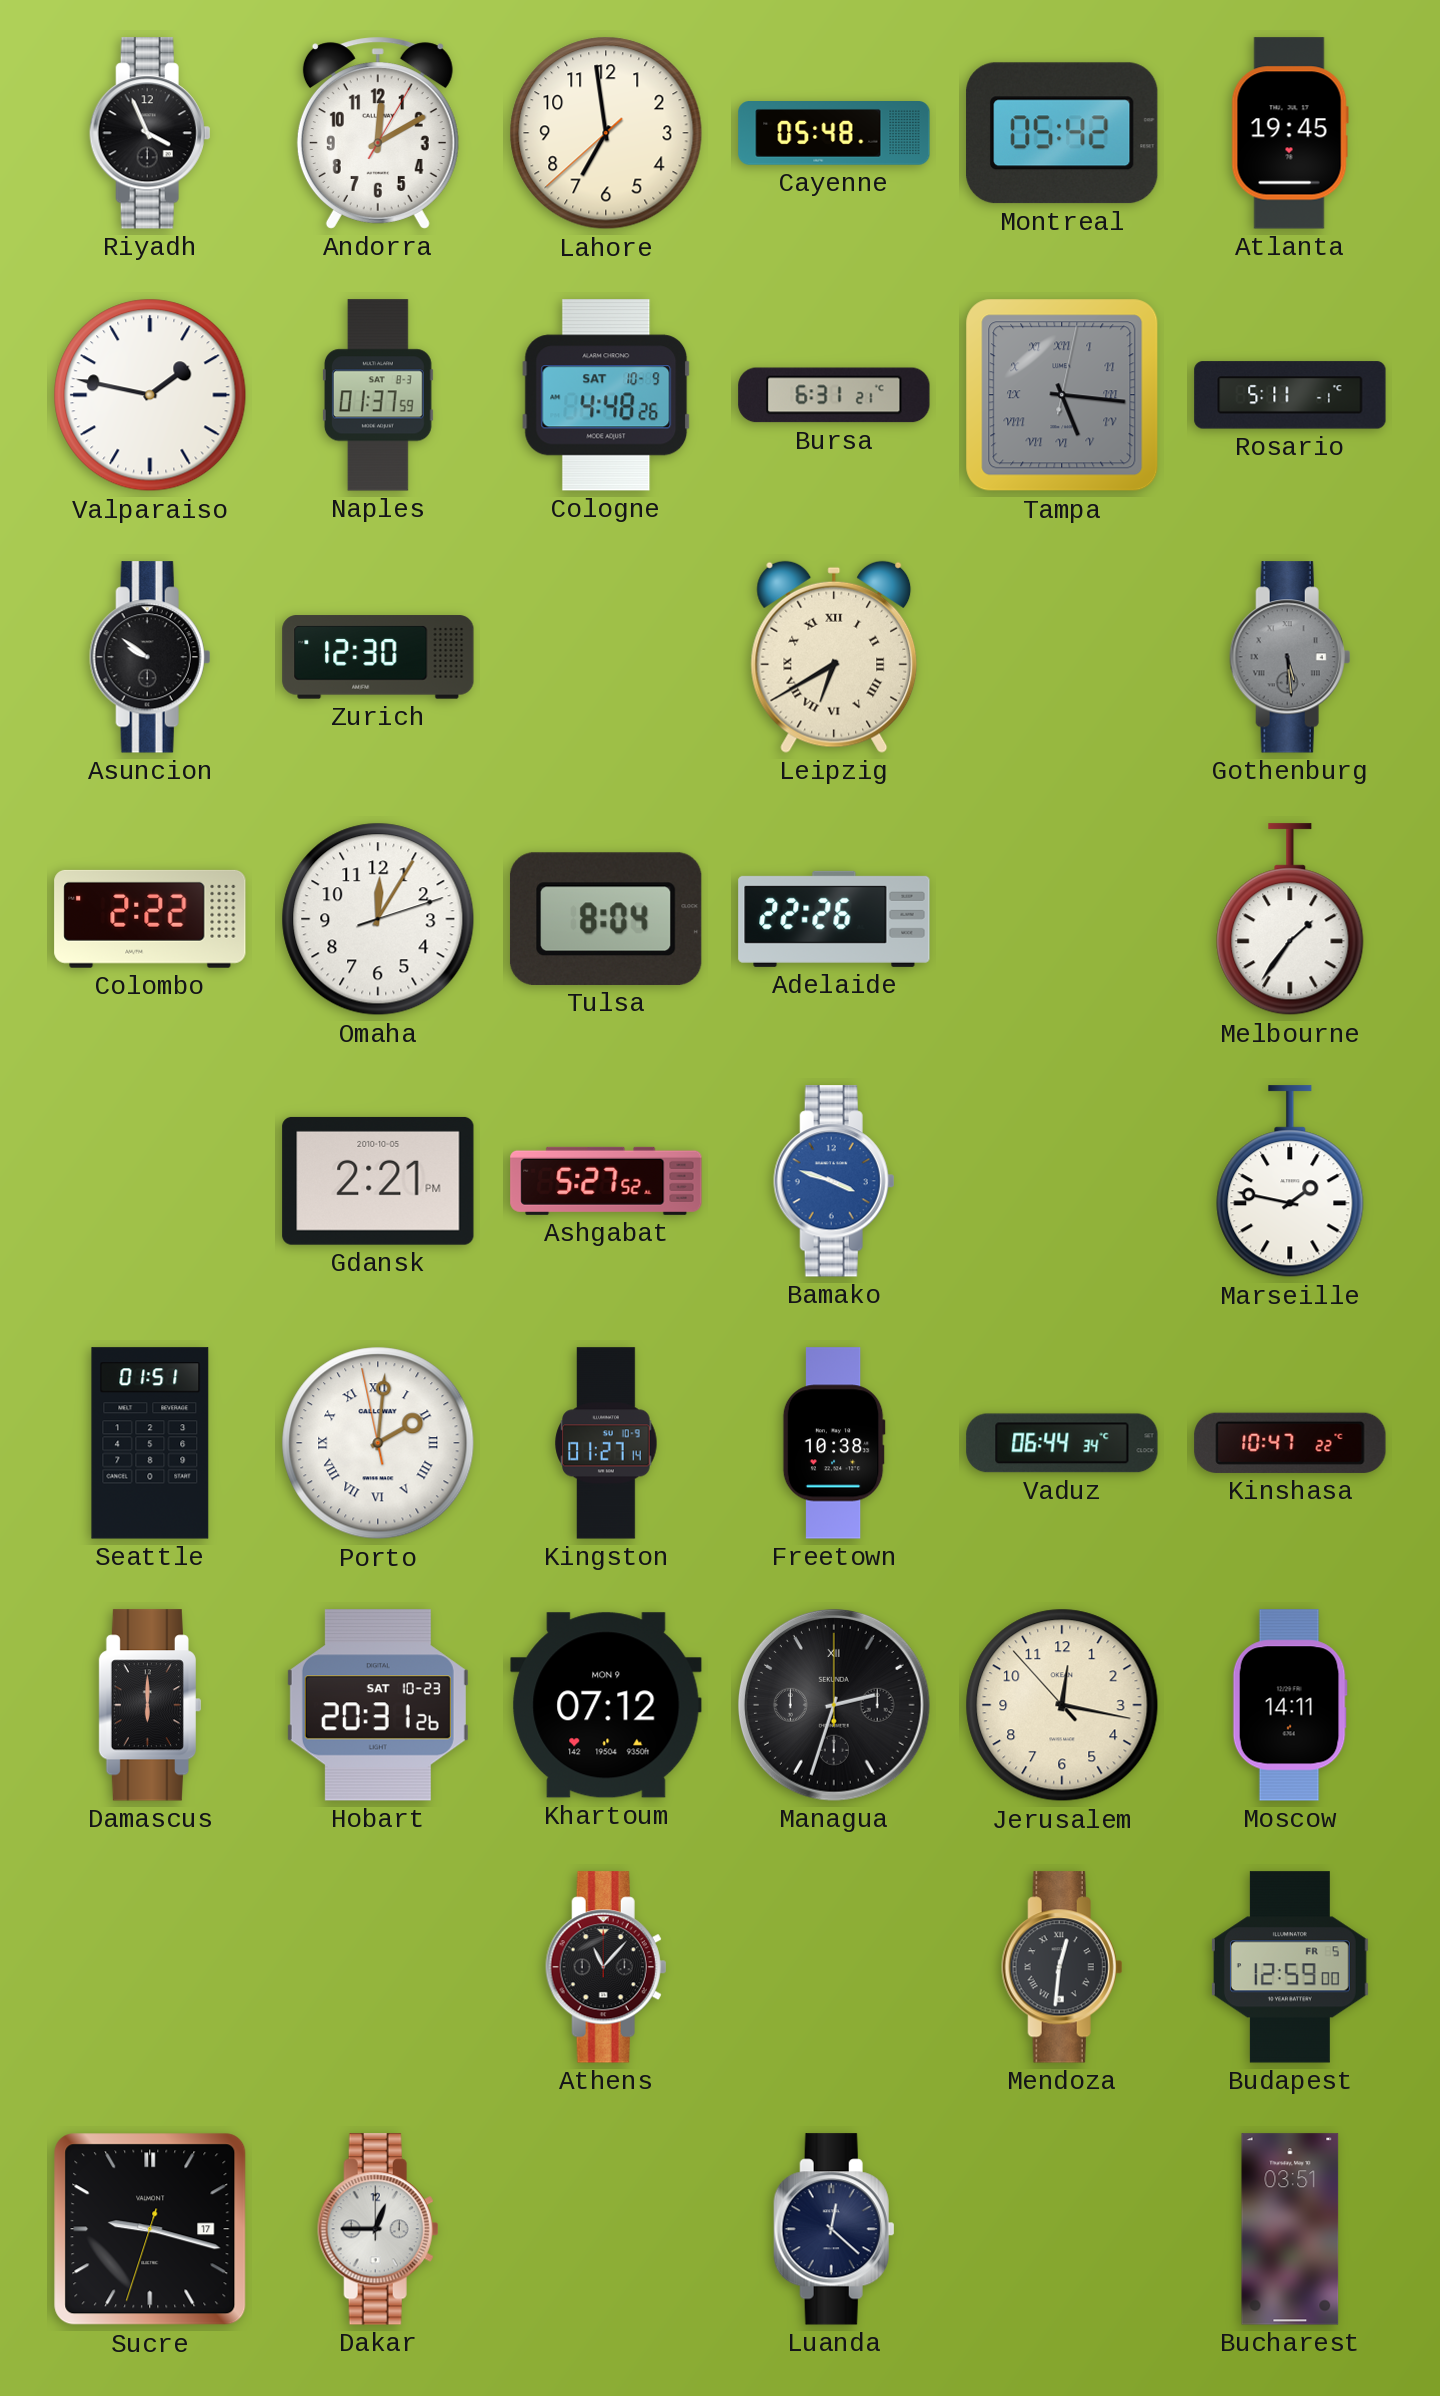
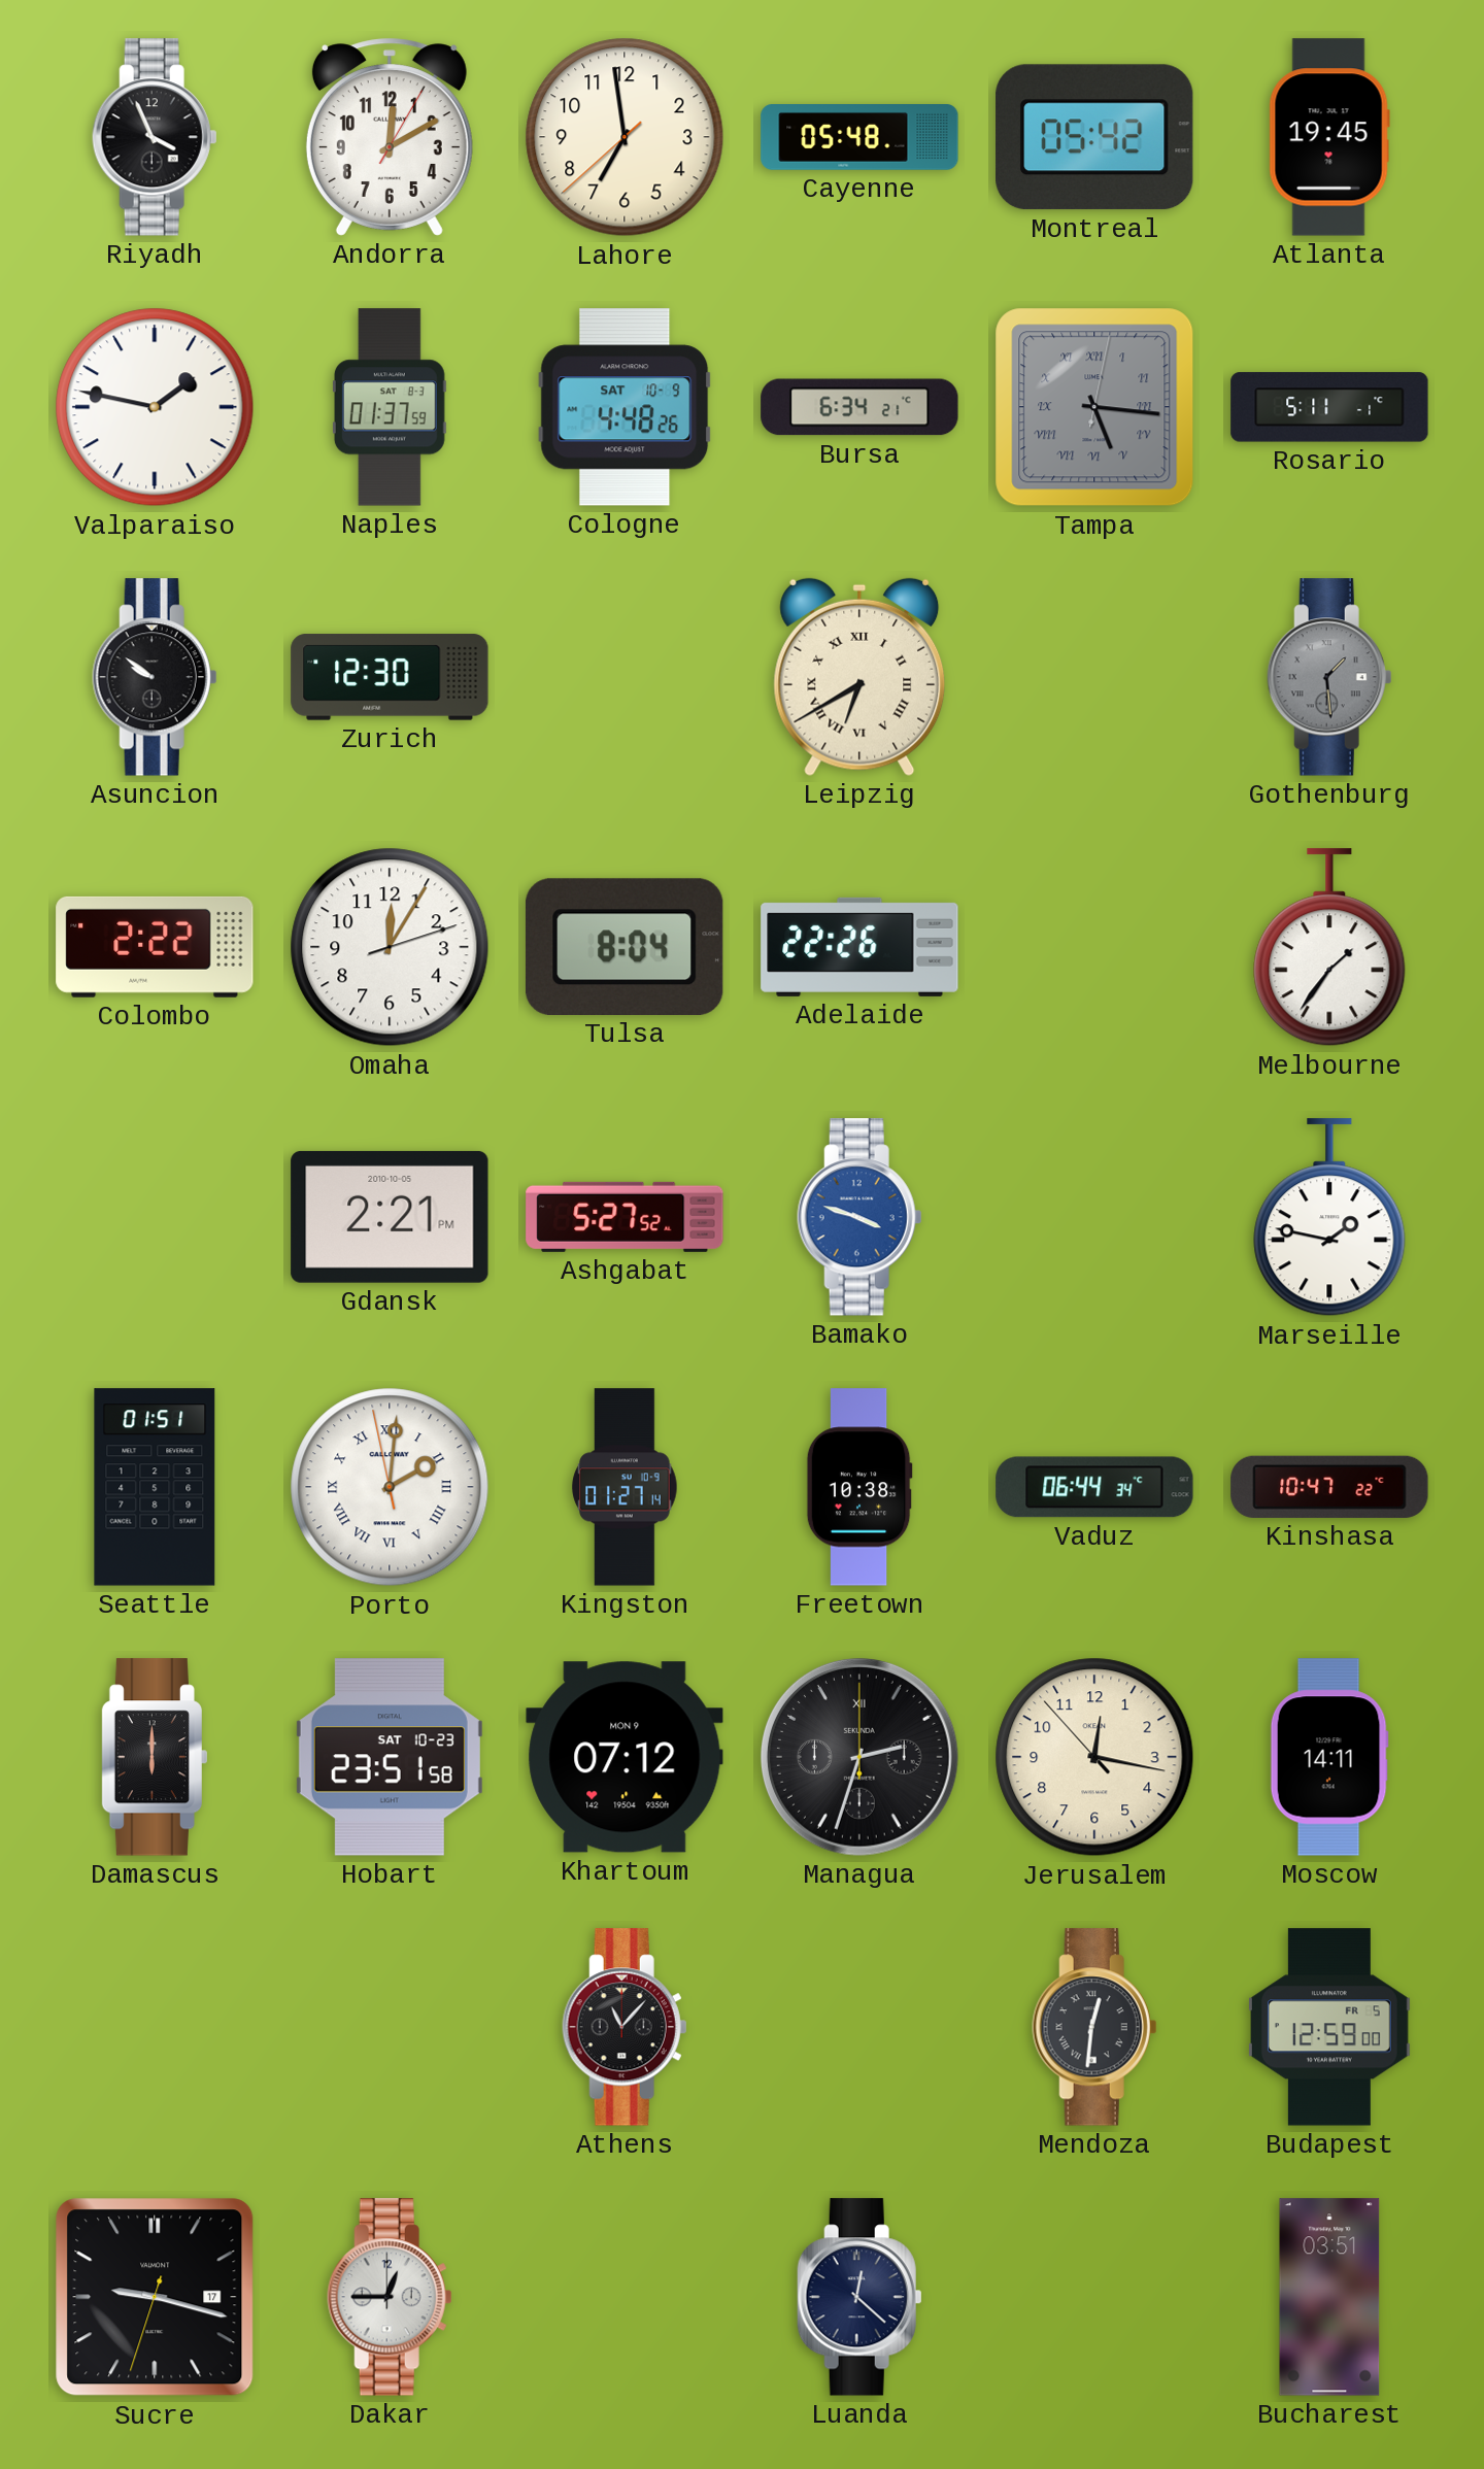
Bursa: 6:31 -> 6:34
Gothenburg: 5:29 -> 1:29
Hobart: 20:31 -> 23:51
